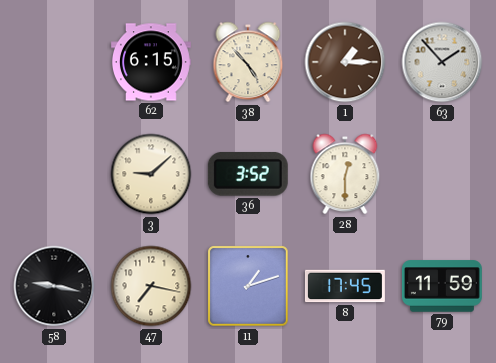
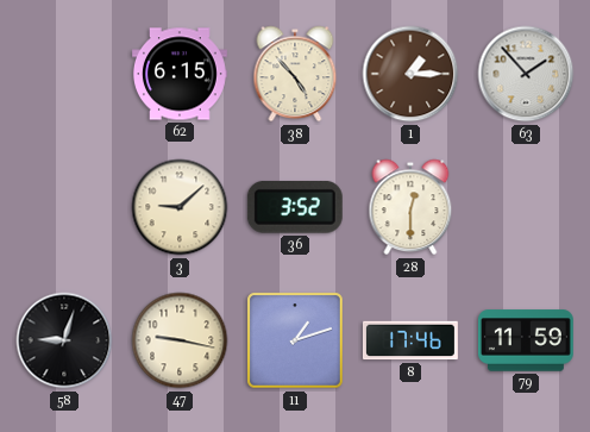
58: 9:17 -> 9:03
47: 7:17 -> 9:17
8: 17:45 -> 17:46
